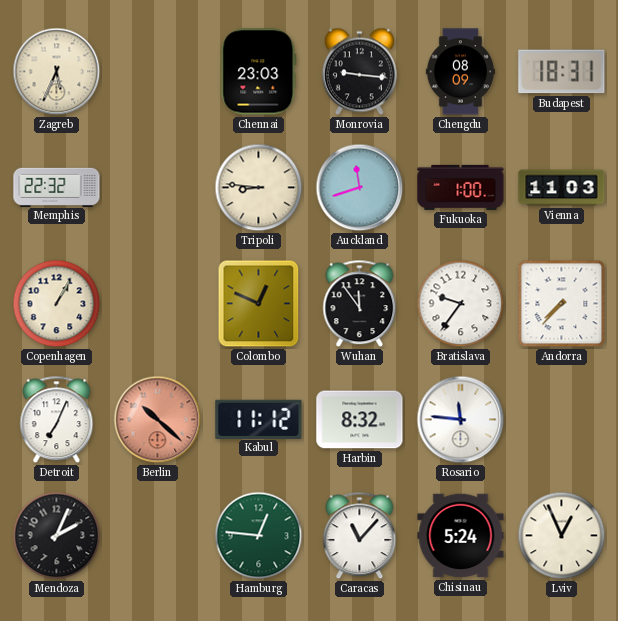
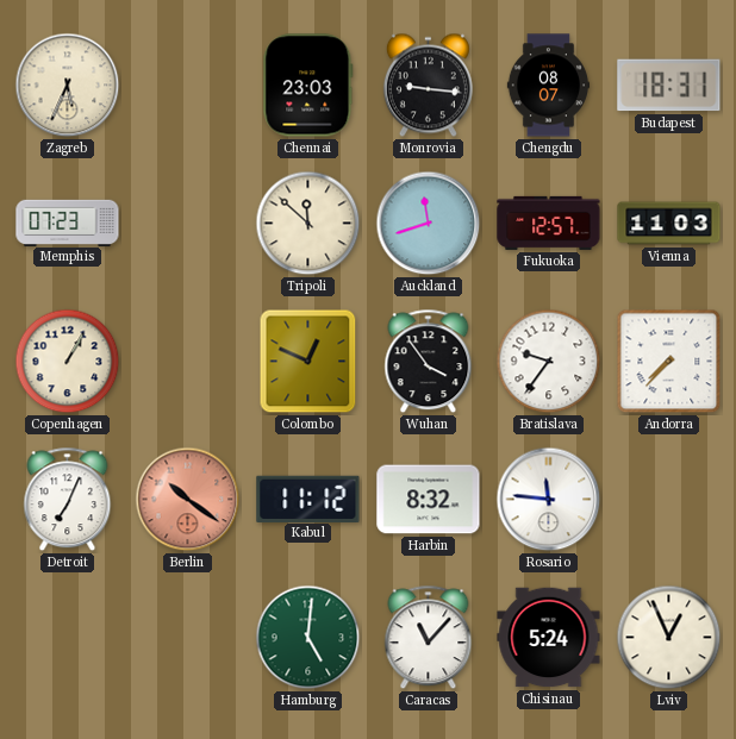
Chengdu: 08:09 -> 08:07
Memphis: 22:32 -> 07:23
Tripoli: 8:46 -> 11:52
Fukuoka: 1:00 -> 12:57
Wuhan: 11:54 -> 3:54
Berlin: 10:22 -> 10:21
Mendoza: 2:04 -> none
Hamburg: 12:46 -> 5:01
